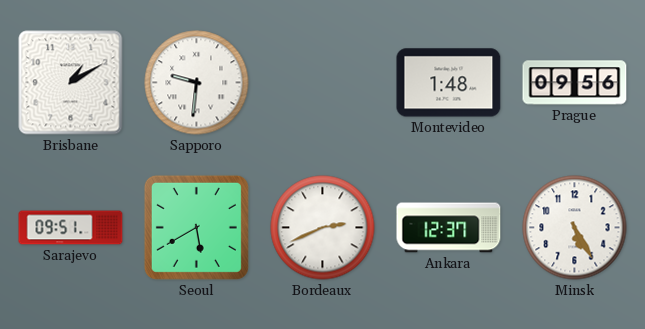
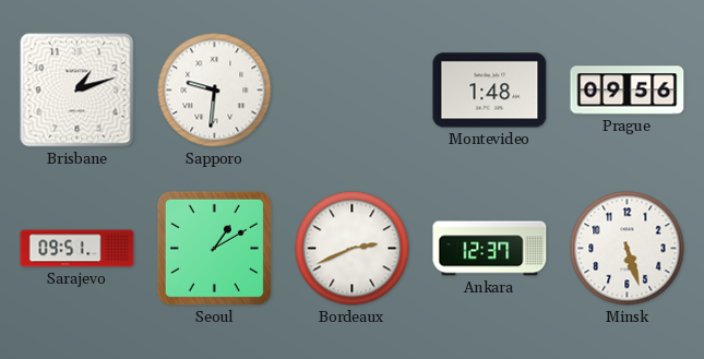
Brisbane: 1:10 -> 1:12
Seoul: 5:40 -> 1:10
Minsk: 5:25 -> 5:27
